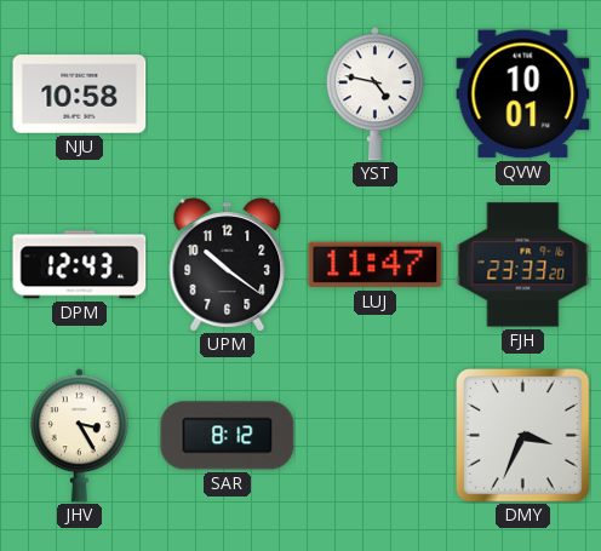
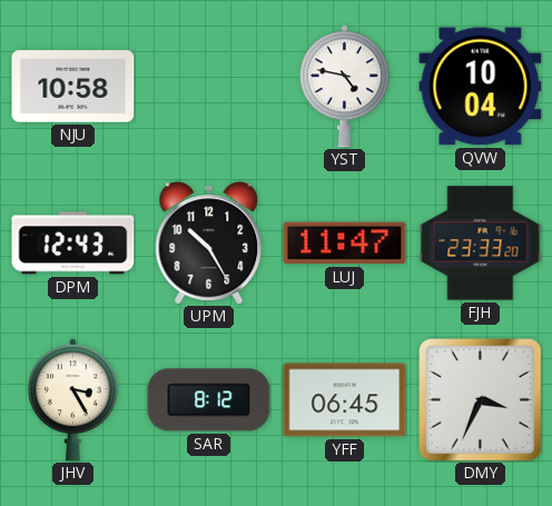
QVW: 10:01 -> 10:04
UPM: 10:21 -> 10:25
YFF: none -> 06:45
